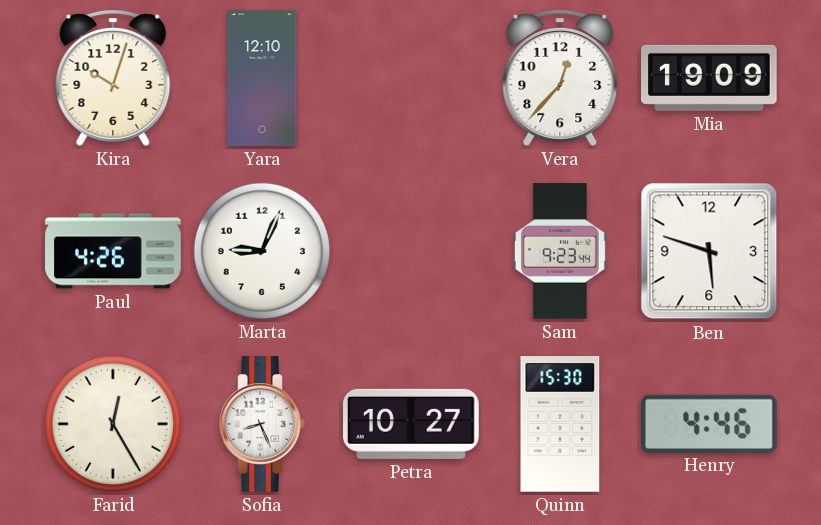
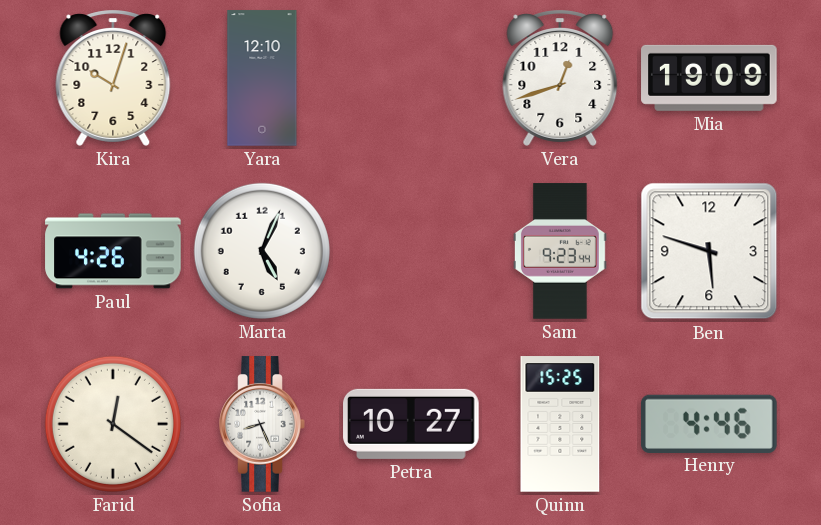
Vera: 12:37 -> 12:42
Marta: 9:04 -> 5:04
Farid: 12:25 -> 12:21
Quinn: 15:30 -> 15:25
